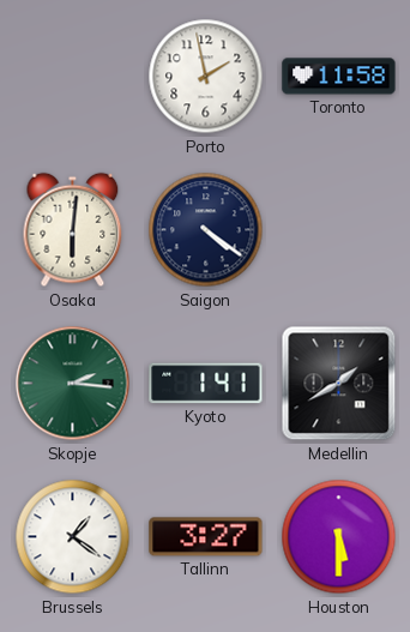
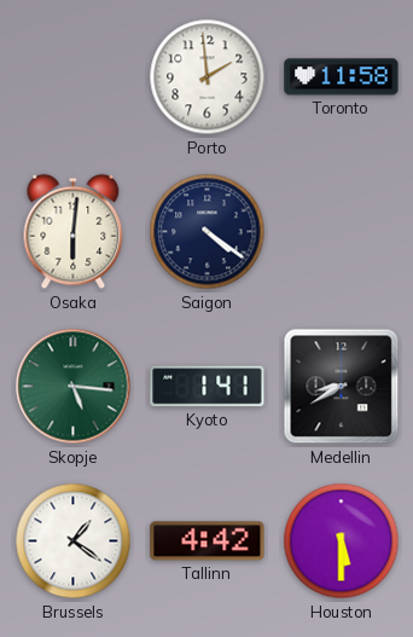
Porto: 1:58 -> 1:59
Skopje: 2:16 -> 5:16
Medellin: 1:40 -> 8:40
Tallinn: 3:27 -> 4:42
